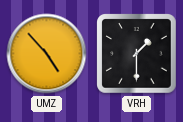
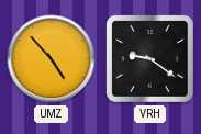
VRH: 1:30 -> 9:21
